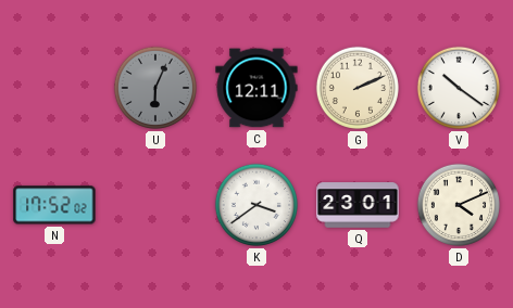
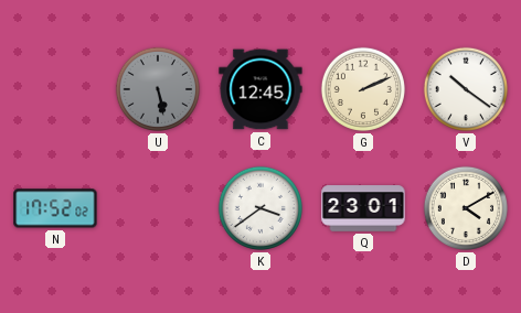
U: 6:04 -> 5:28
C: 12:11 -> 12:45
D: 4:11 -> 4:10
